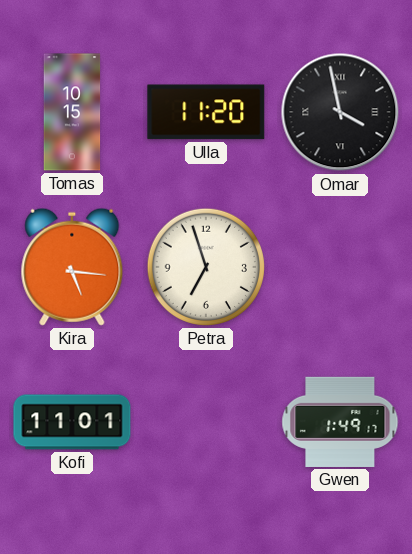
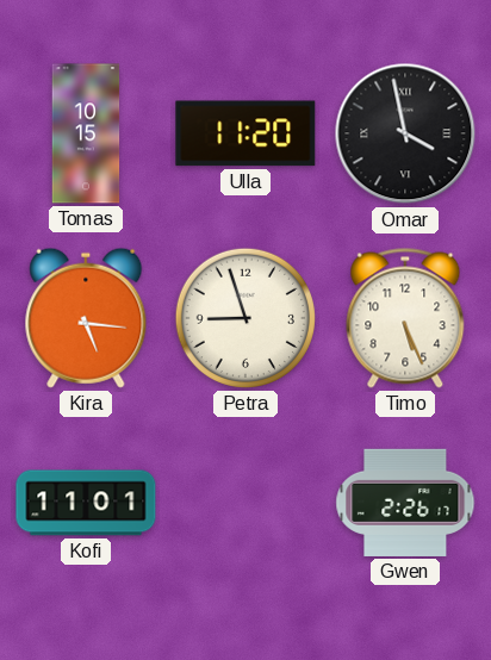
Petra: 6:57 -> 8:57
Timo: none -> 5:26
Gwen: 1:49 -> 2:26
